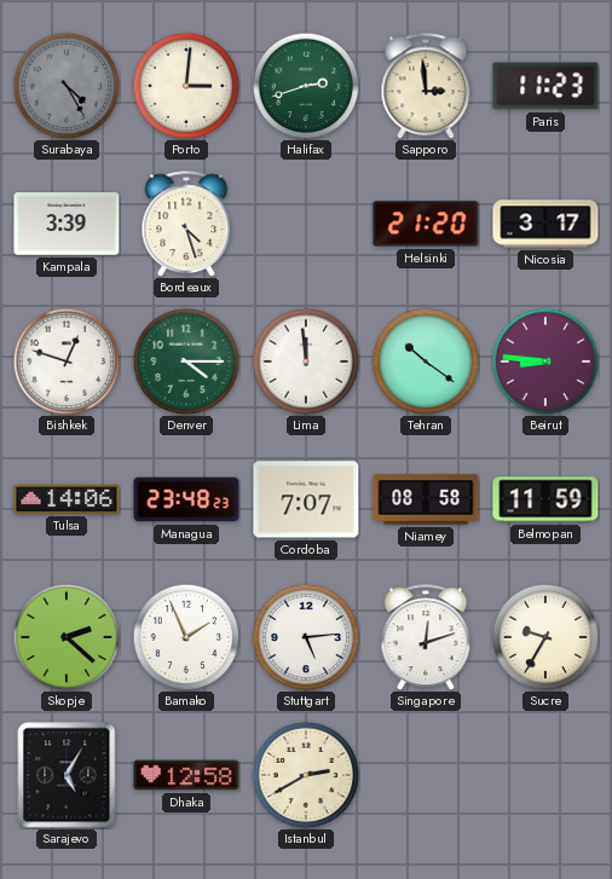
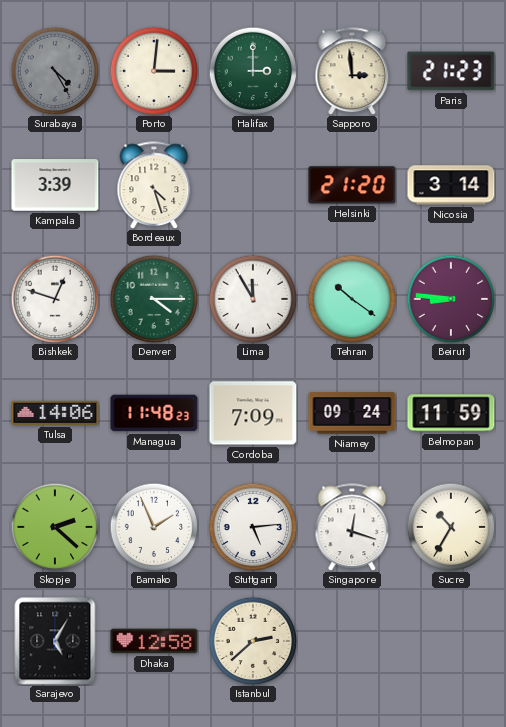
Halifax: 2:42 -> 3:00
Paris: 11:23 -> 21:23
Nicosia: 3:17 -> 3:14
Lima: 11:59 -> 11:55
Managua: 23:48 -> 11:48
Cordoba: 7:07 -> 7:09
Niamey: 08:58 -> 09:24
Singapore: 12:12 -> 12:18
Sucre: 9:35 -> 10:35
Istanbul: 2:40 -> 2:38
